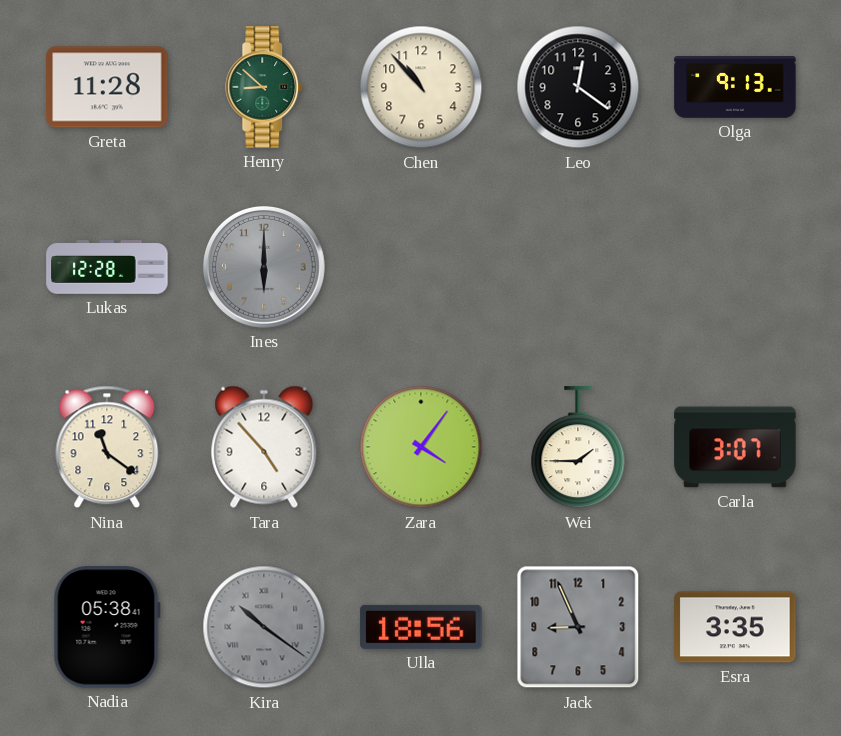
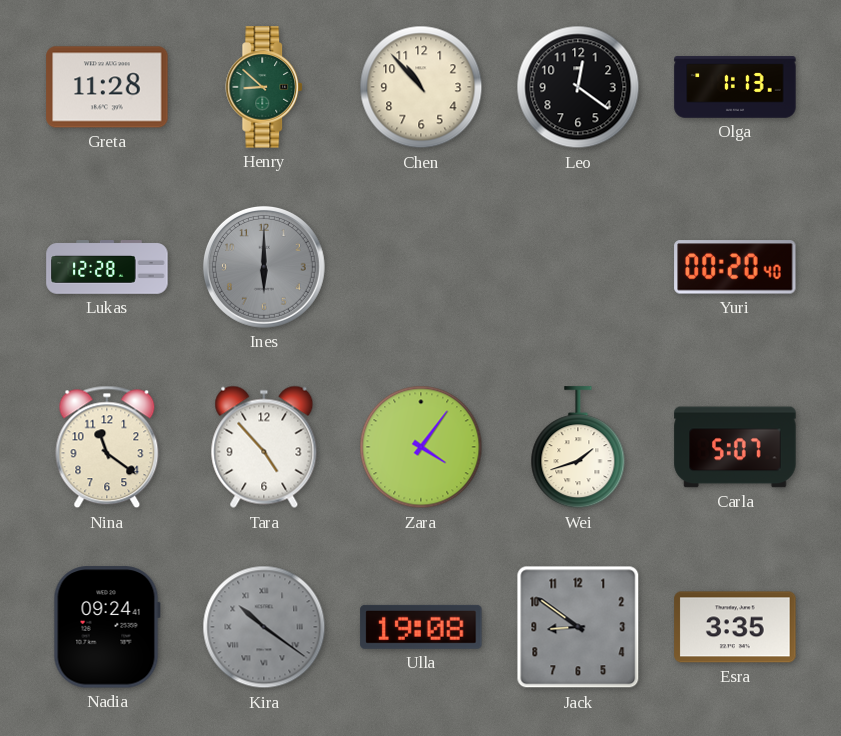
Olga: 9:13 -> 1:13
Yuri: none -> 00:20
Wei: 1:45 -> 1:42
Carla: 3:07 -> 5:07
Nadia: 05:38 -> 09:24
Ulla: 18:56 -> 19:08
Jack: 8:56 -> 8:51
